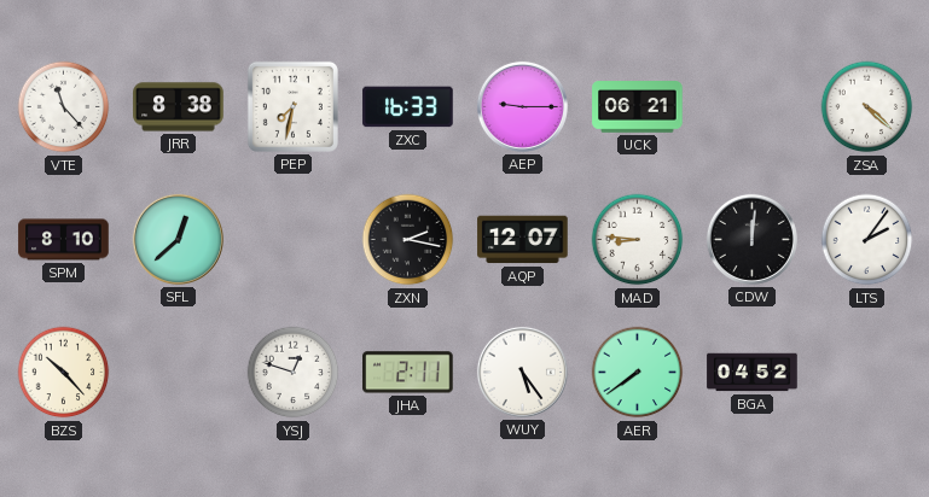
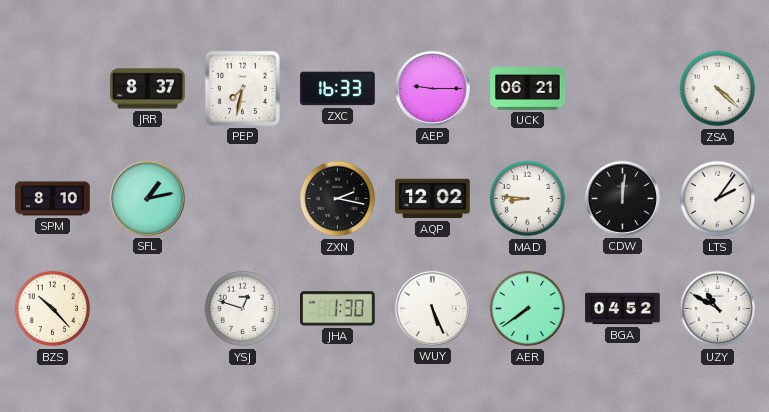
VTE: 11:23 -> none
JRR: 8:38 -> 8:37
SFL: 12:38 -> 1:13
AQP: 12:07 -> 12:02
JHA: 2:11 -> 1:30
WUY: 5:24 -> 5:26
UZY: none -> 10:50
